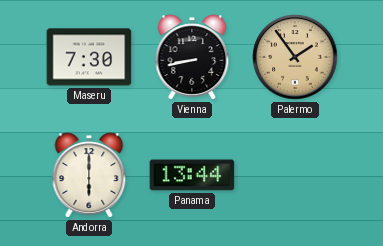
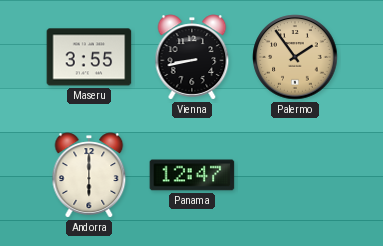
Maseru: 7:30 -> 3:55
Panama: 13:44 -> 12:47
